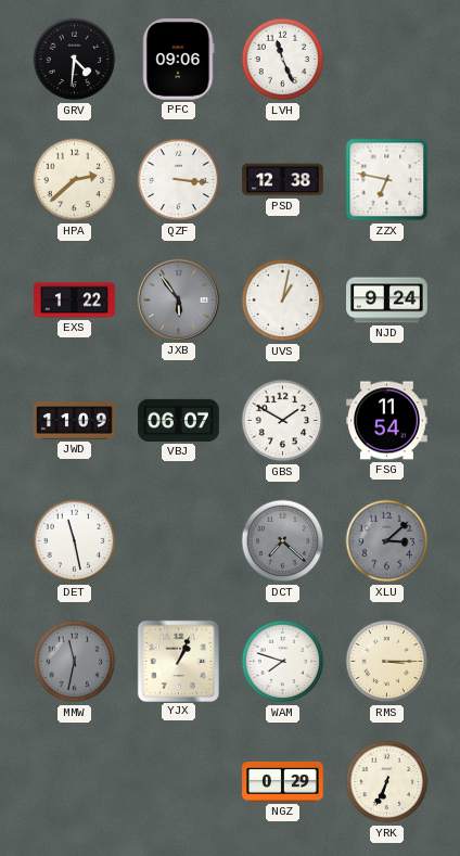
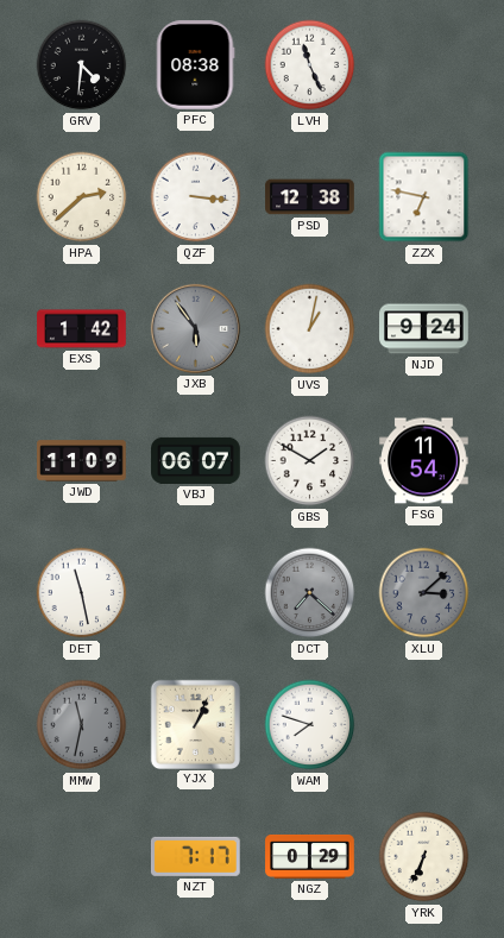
PFC: 09:06 -> 08:38
EXS: 1:22 -> 1:42
RMS: 3:15 -> none
NZT: none -> 7:17
